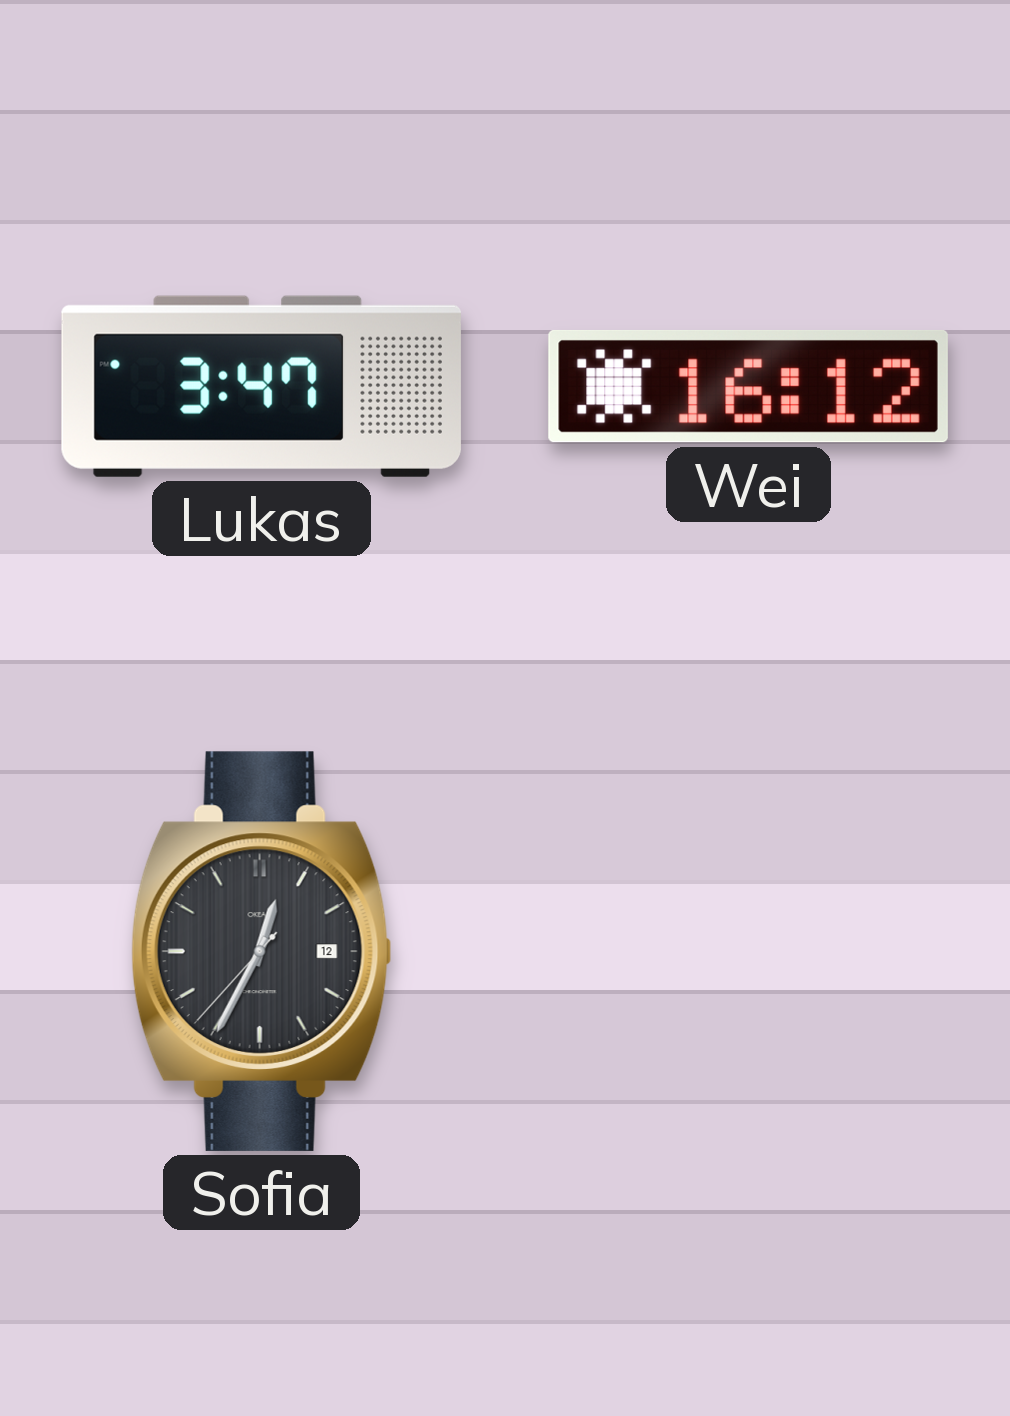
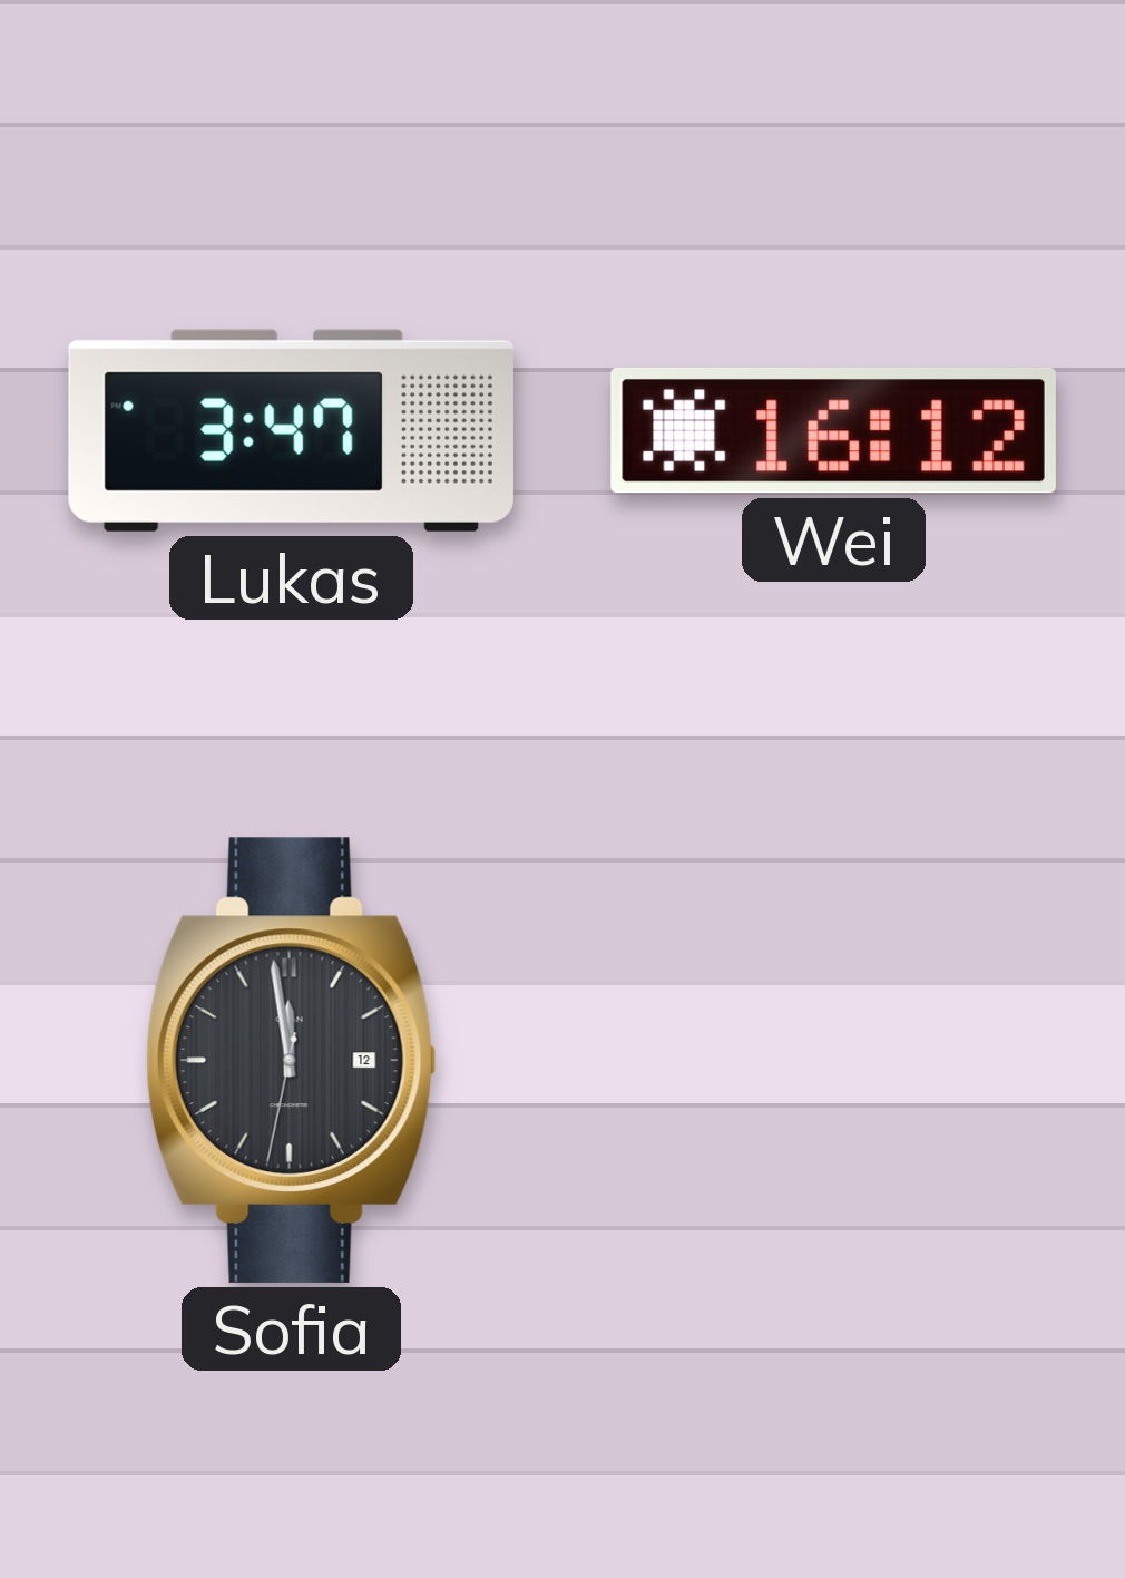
Sofia: 12:34 -> 11:58
